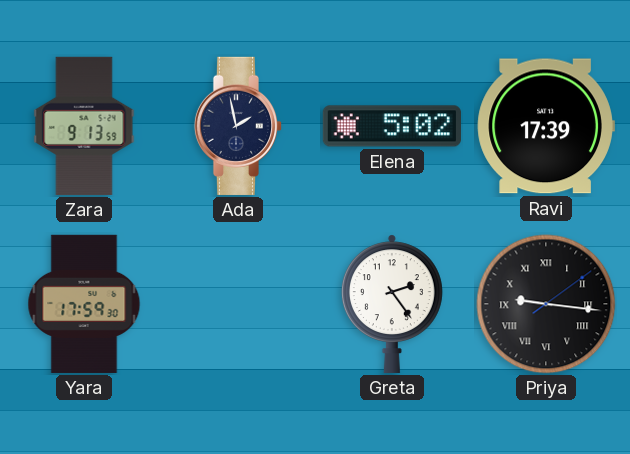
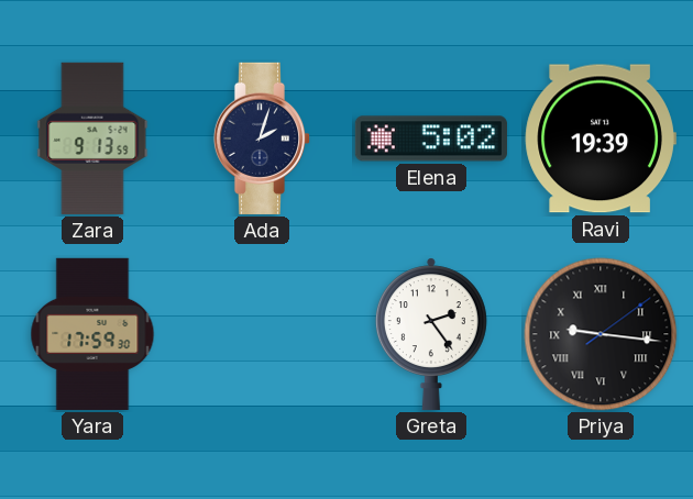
Ada: 1:58 -> 2:03
Ravi: 17:39 -> 19:39
